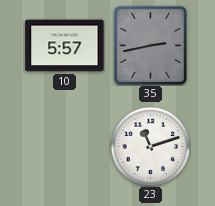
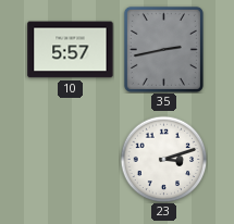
23: 11:12 -> 3:12
